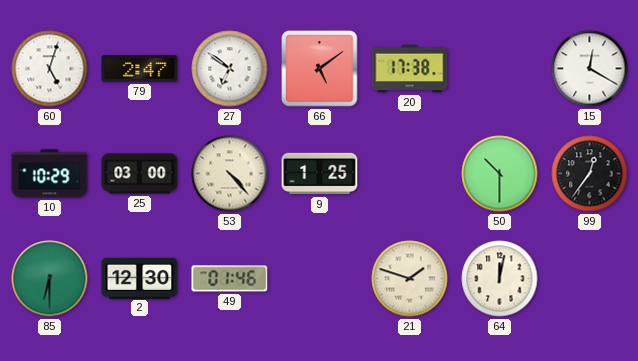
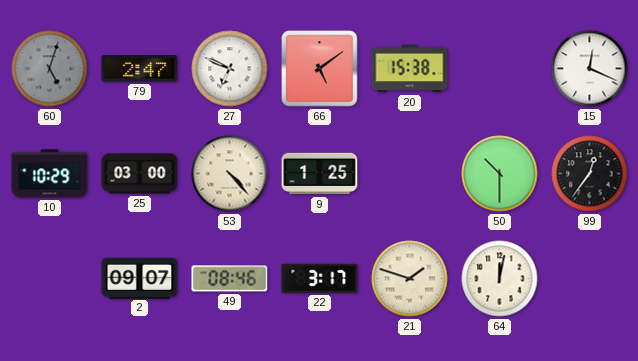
60 dial: white -> grey
27: 6:51 -> 6:49
20: 17:38 -> 15:38
15: 12:20 -> 12:19
85: 6:30 -> none
2: 12:30 -> 09:07
49: 01:46 -> 08:46
22: none -> 3:17
